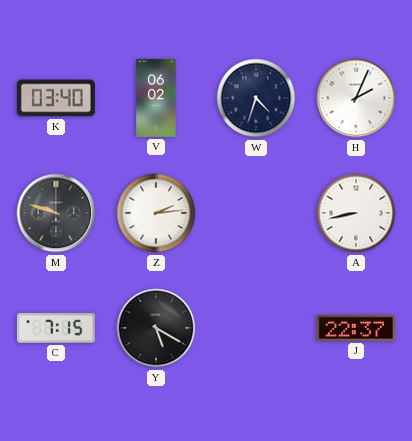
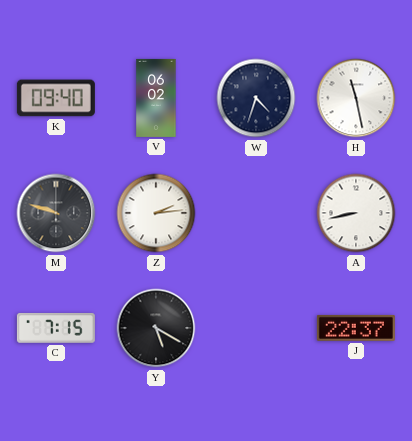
K: 03:40 -> 09:40
H: 2:04 -> 11:28
